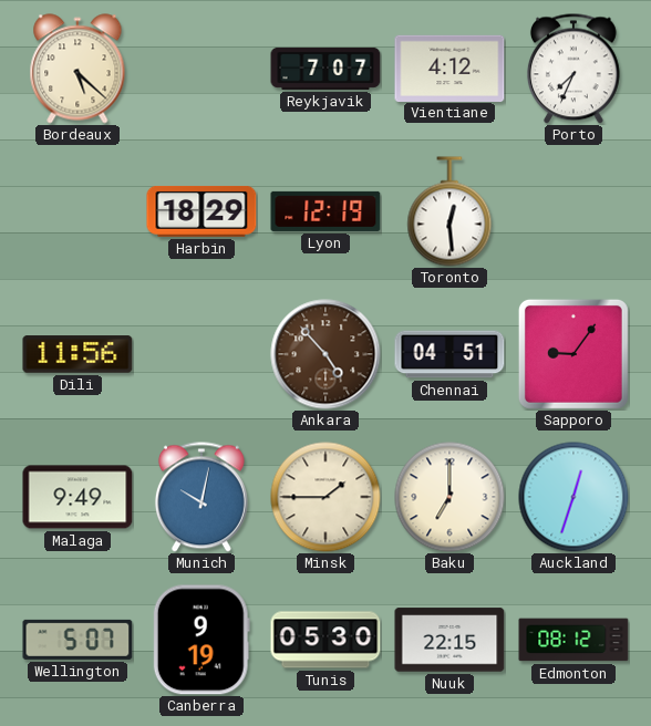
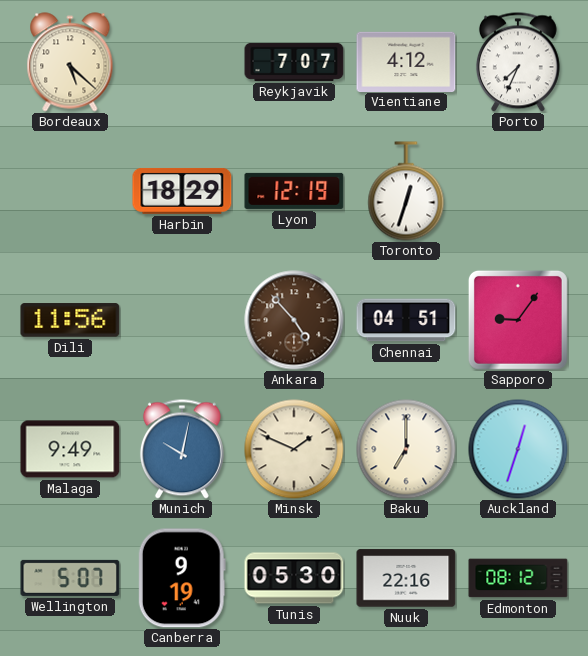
Toronto: 12:29 -> 12:33
Minsk: 1:45 -> 1:49
Nuuk: 22:15 -> 22:16
